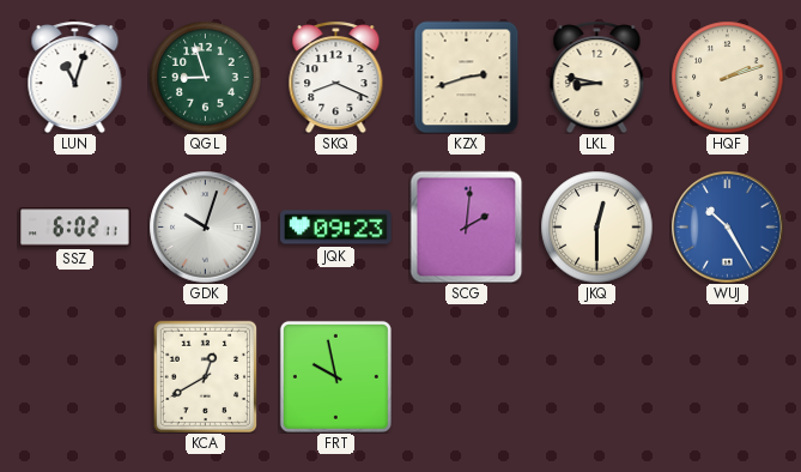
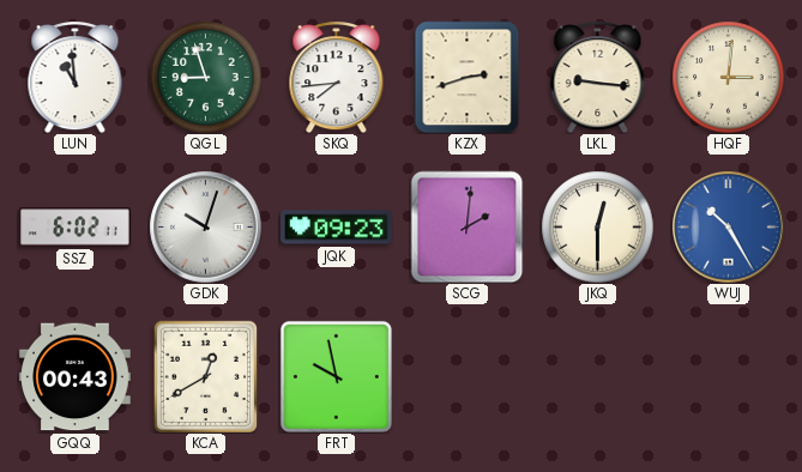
LUN: 11:03 -> 10:59
SKQ: 8:19 -> 7:44
LKL: 8:47 -> 9:16
HQF: 2:12 -> 3:01
GQQ: none -> 00:43
